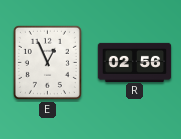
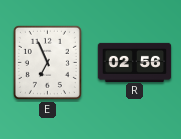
E: 12:56 -> 6:56
